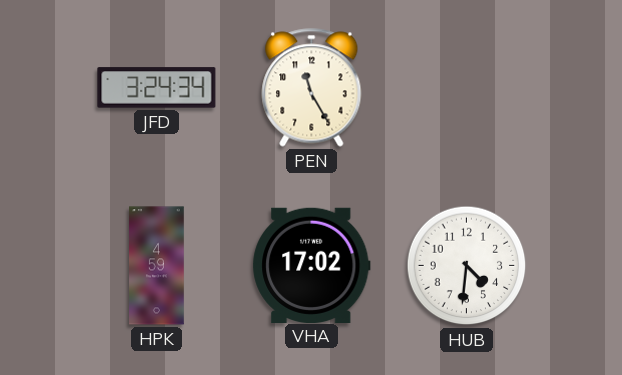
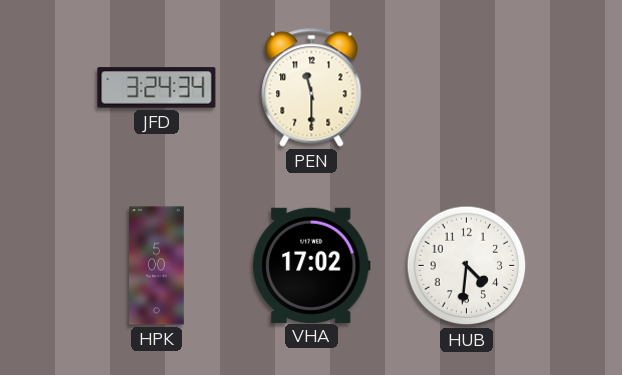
PEN: 11:25 -> 11:30
HPK: 4:59 -> 5:00
